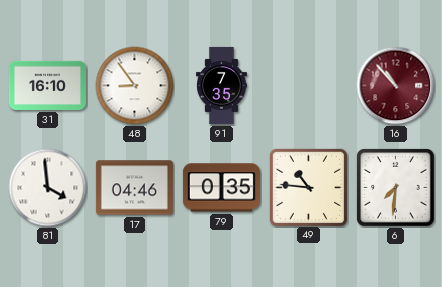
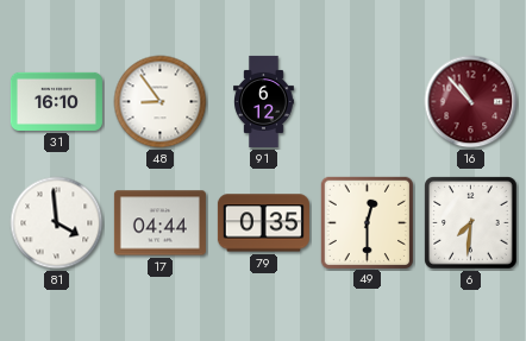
91: 7:35 -> 6:12
17: 04:46 -> 04:44
49: 10:46 -> 12:30
